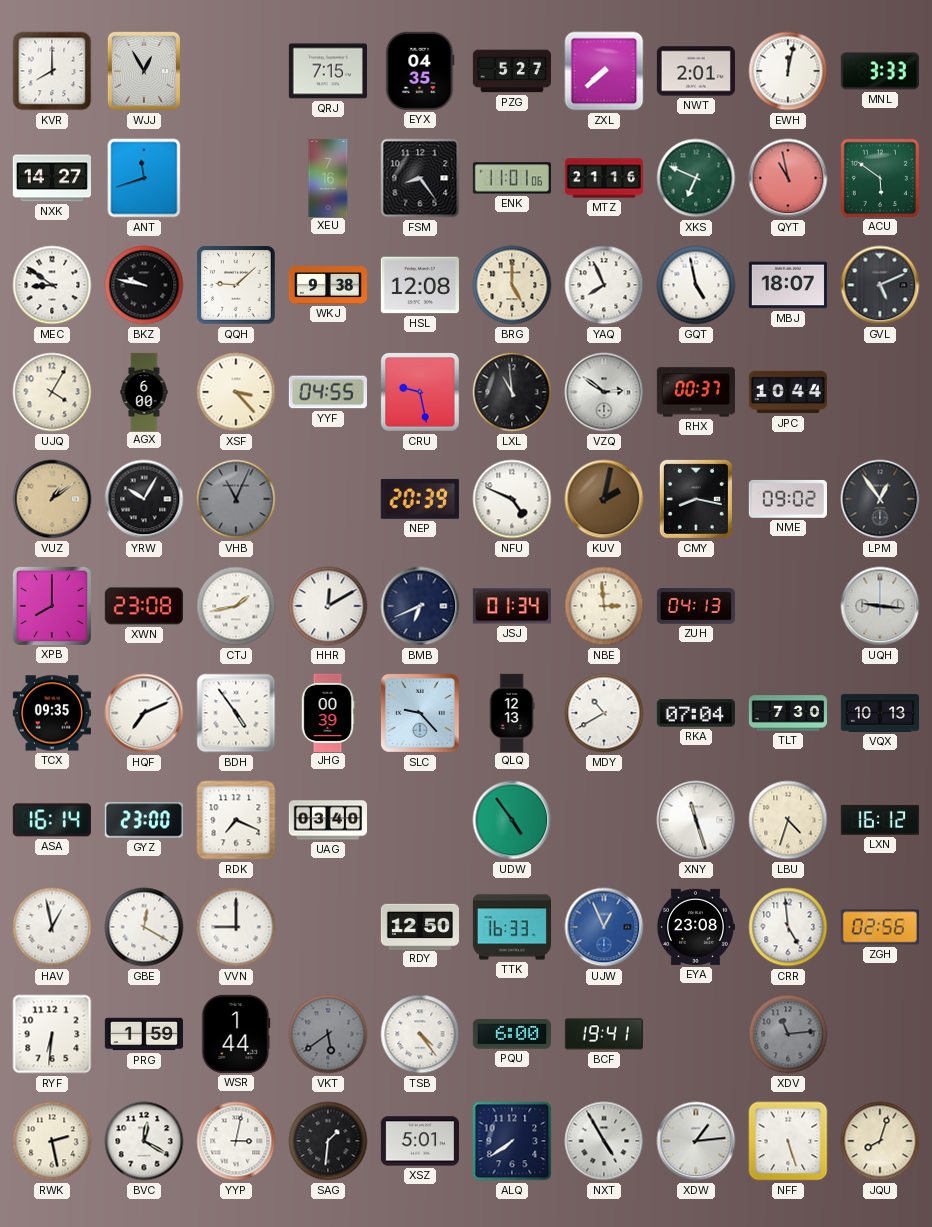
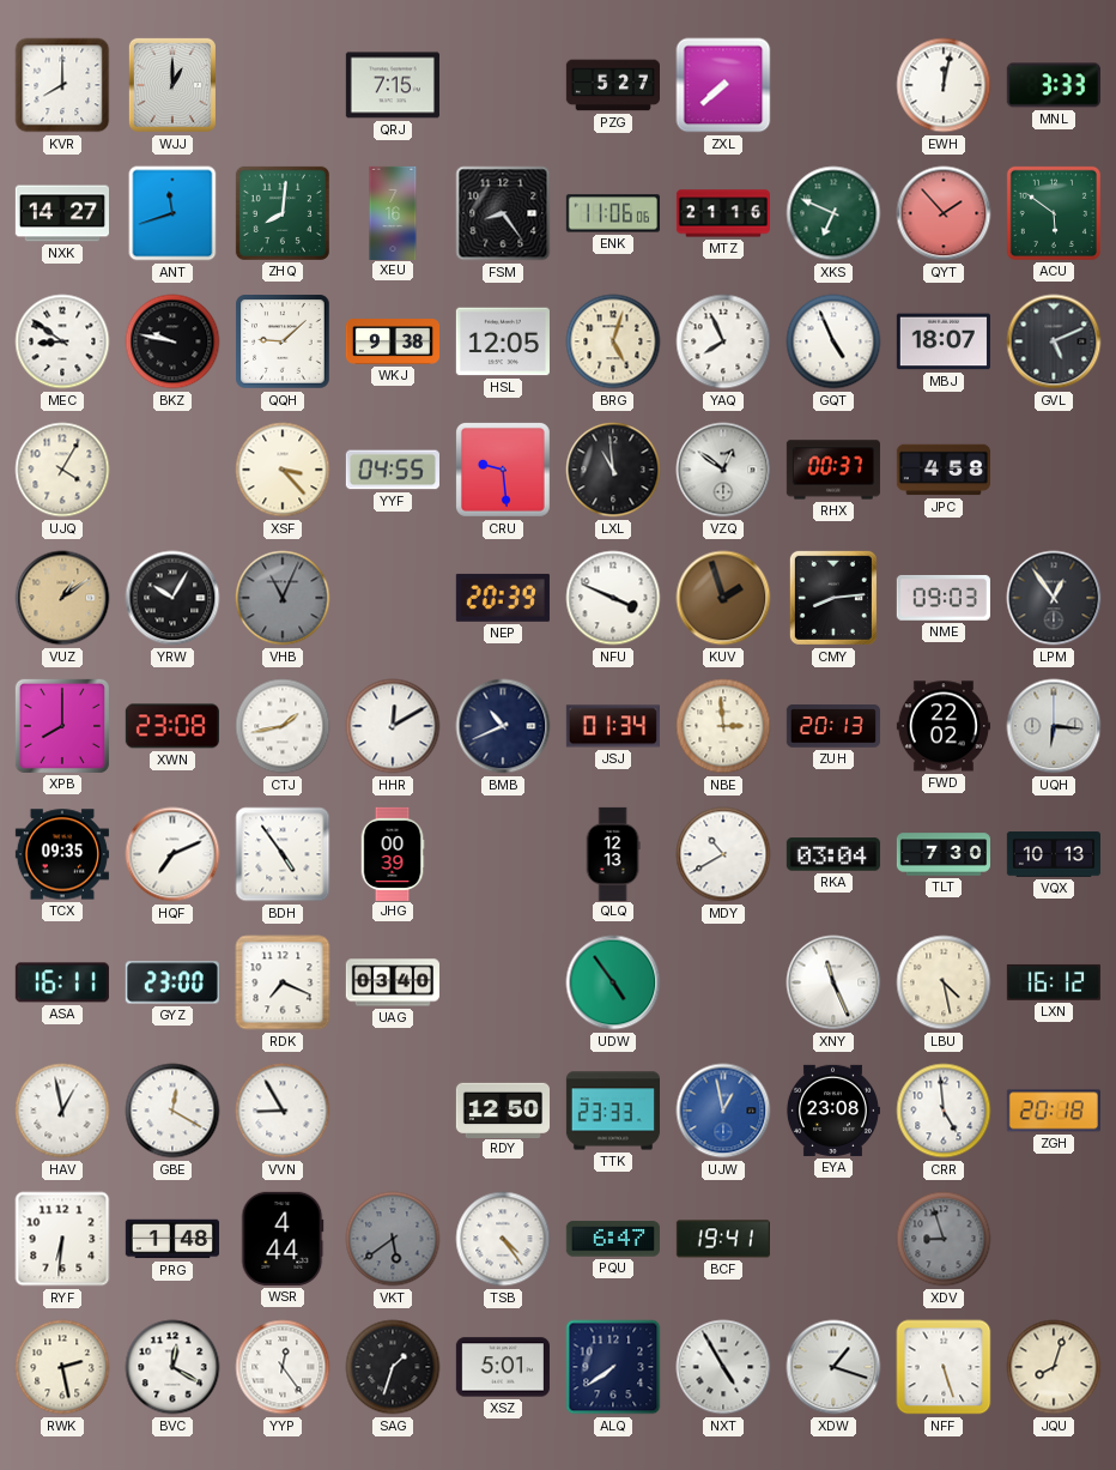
WJJ: 12:55 -> 1:00
EYX: 04:35 -> none
NWT: 2:01 -> none
ZHQ: none -> 8:01
ENK: 11:01 -> 11:06
QYT: 10:58 -> 1:53
HSL: 12:08 -> 12:05
BRG: 5:00 -> 5:03
GQT: 4:58 -> 4:56
AGX: 6:00 -> none
CRU: 9:28 -> 9:29
VZQ: 2:51 -> 12:51
JPC: 10:44 -> 4:58
NFU: 4:49 -> 3:49
KUV: 2:02 -> 1:57
CMY: 8:17 -> 8:14
NME: 09:02 -> 09:03
BMB: 6:41 -> 10:41
ZUH: 04:13 -> 20:13
FWD: none -> 22:02
UQH: 9:16 -> 6:16
SLC: 9:23 -> none
RKA: 07:04 -> 03:04
ASA: 16:14 -> 16:11
XNY: 11:27 -> 11:26
LBU: 4:33 -> 4:28
VVN: 9:00 -> 8:55
TTK: 16:33 -> 23:33
UJW: 12:56 -> 12:58
ZGH: 02:56 -> 20:18
PRG: 1:59 -> 1:48
WSR: 1:44 -> 4:44
PQU: 6:00 -> 6:47
XDV: 11:14 -> 8:57
YYP: 3:02 -> 12:24
SAG: 1:31 -> 1:33
XDW: 1:14 -> 1:18
